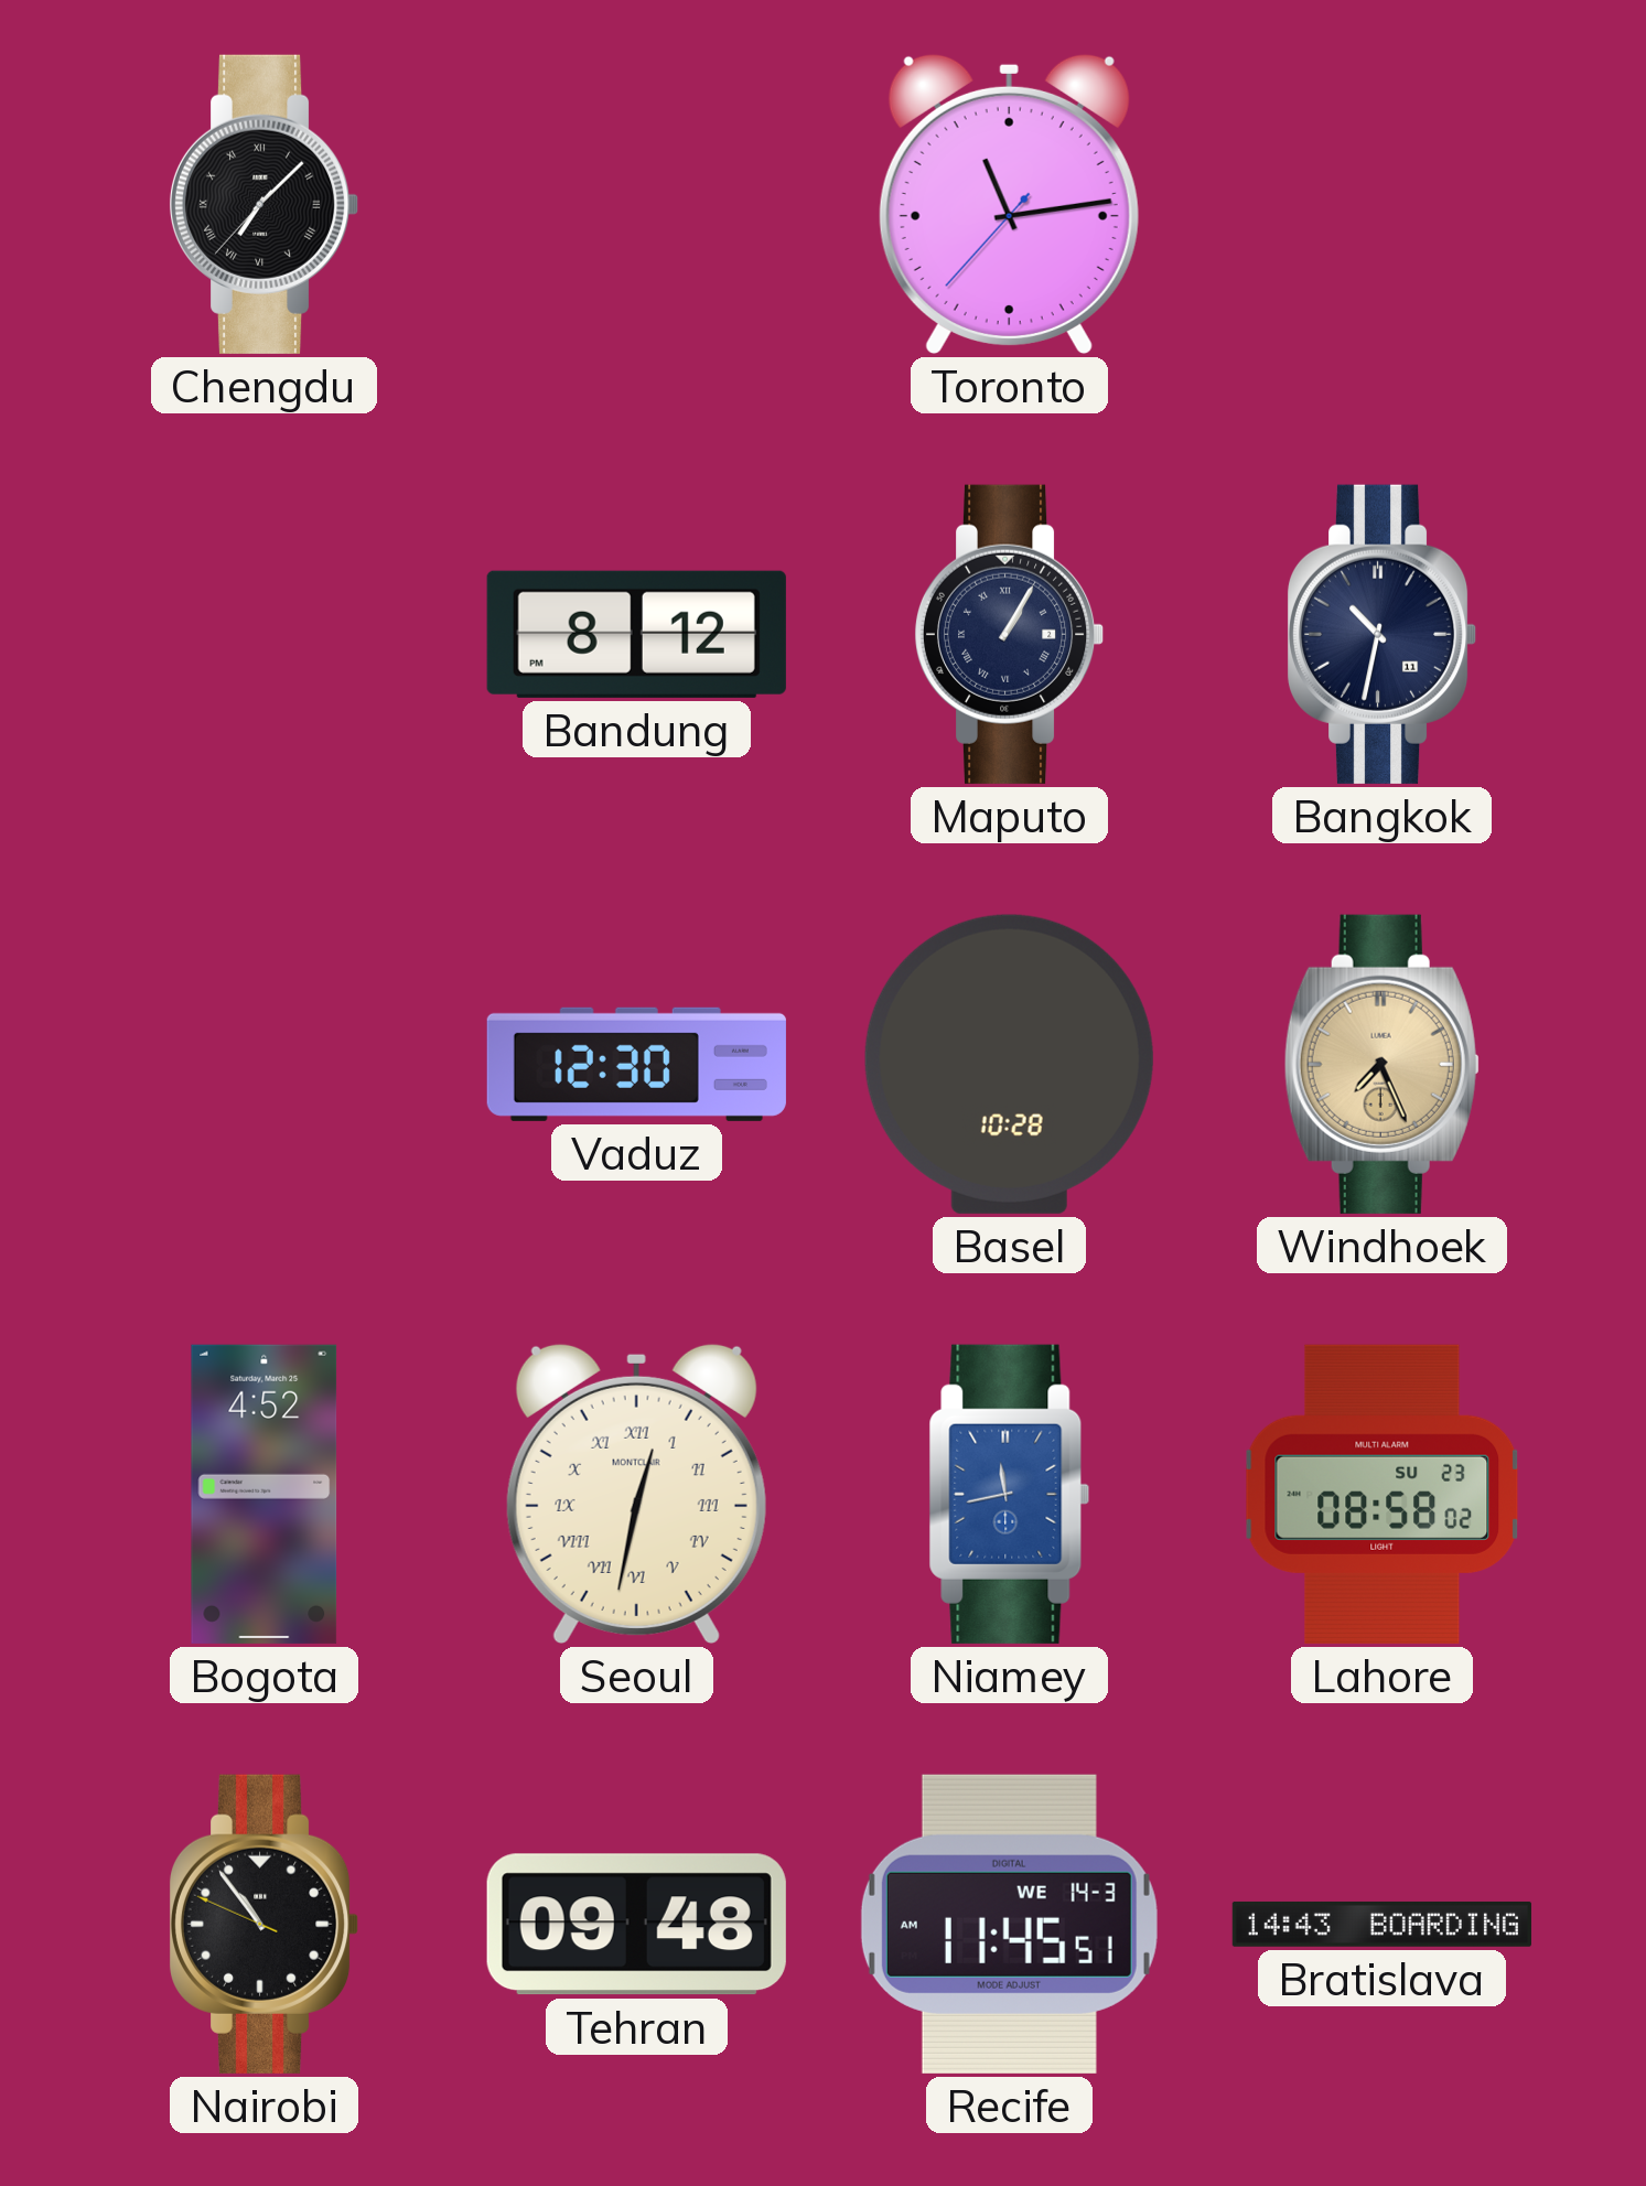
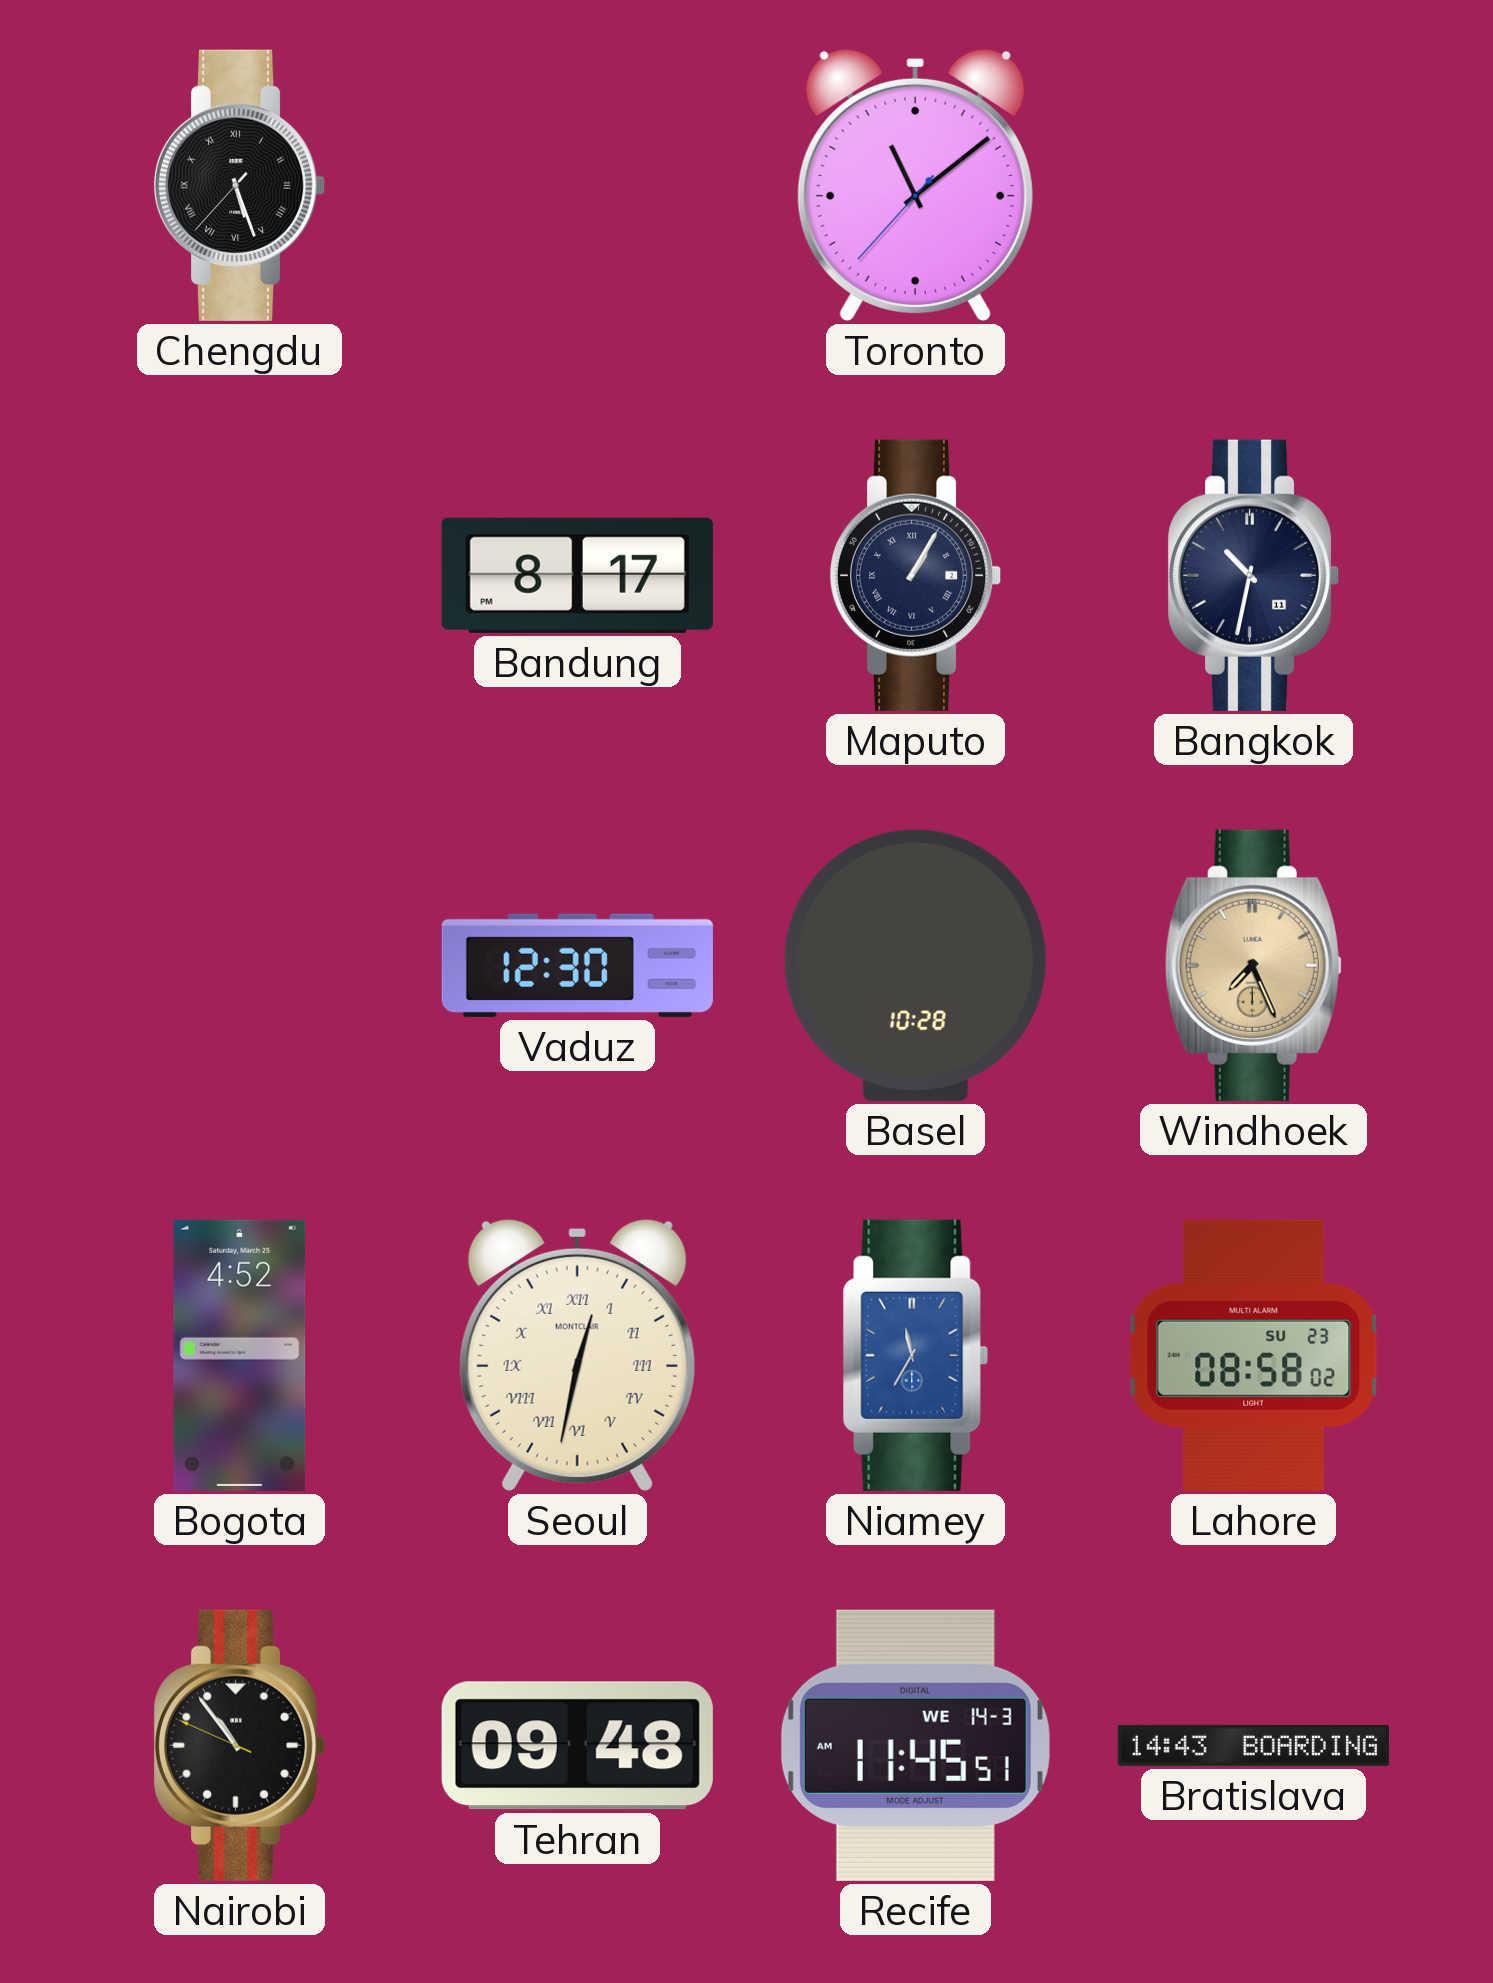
Chengdu: 7:07 -> 5:26
Toronto: 11:13 -> 11:08
Bandung: 8:12 -> 8:17
Niamey: 11:43 -> 11:35
